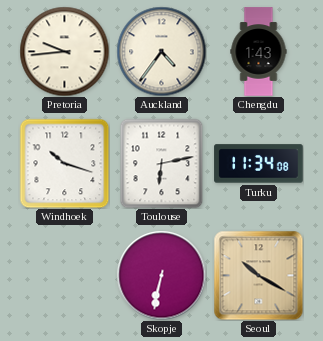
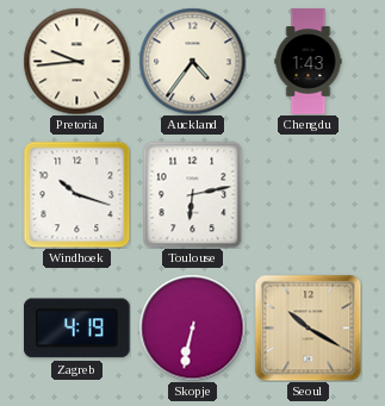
Turku: 11:34 -> none
Zagreb: none -> 4:19
